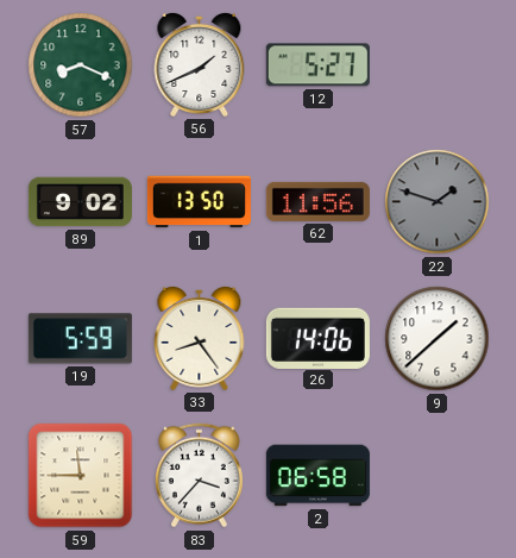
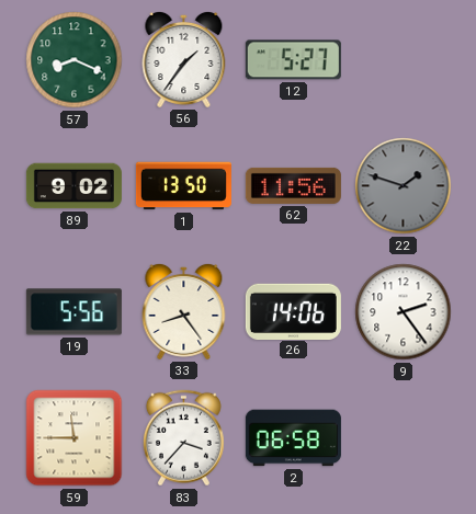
56: 1:41 -> 1:36
19: 5:59 -> 5:56
9: 1:38 -> 2:24
